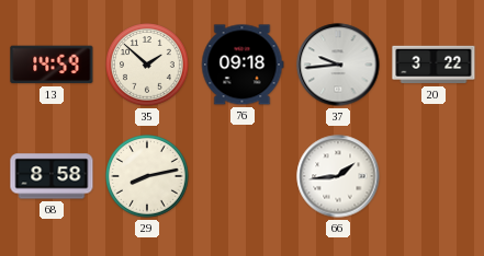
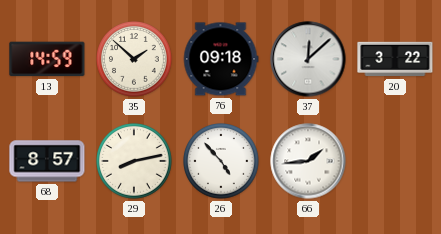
37: 9:44 -> 12:08
68: 8:58 -> 8:57
26: none -> 4:53
